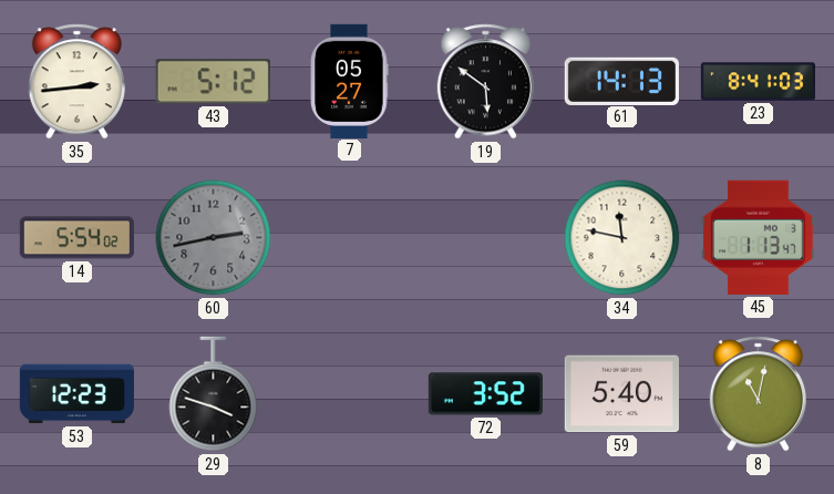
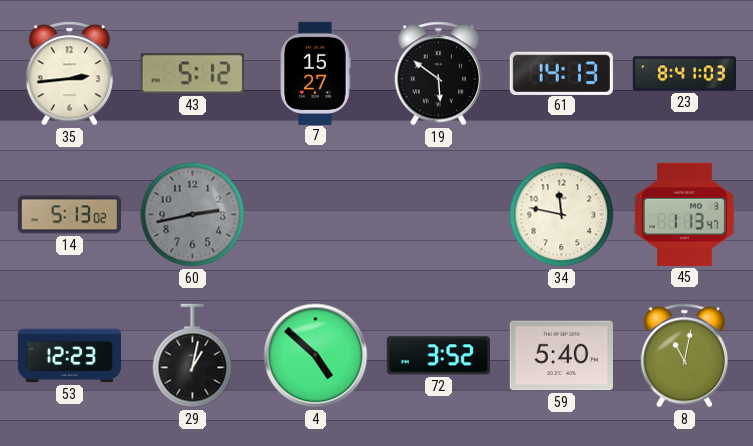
7: 05:27 -> 15:27
14: 5:54 -> 5:13
29: 3:48 -> 1:02
4: none -> 4:52
